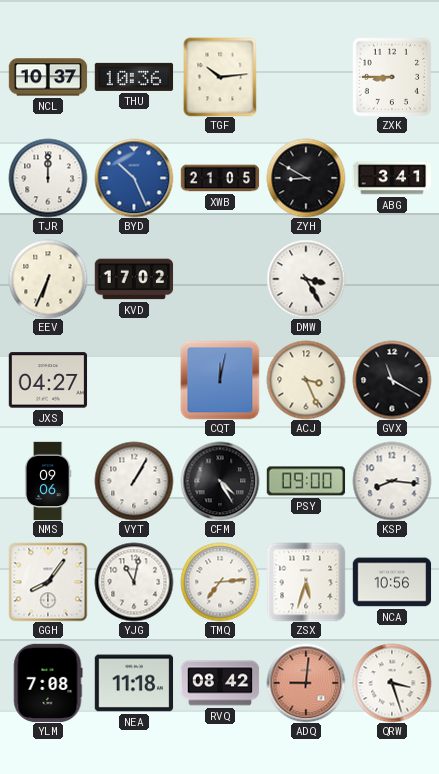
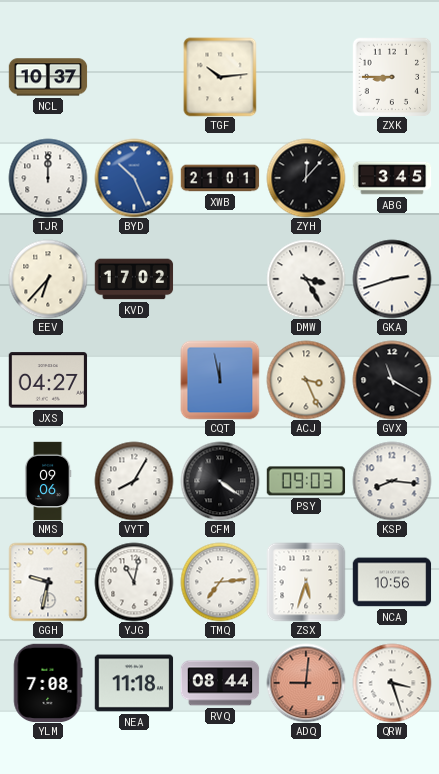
THU: 10:36 -> none
XWB: 21:05 -> 21:01
ZYH: 8:50 -> 12:07
ABG: 3:41 -> 3:45
EEV: 6:34 -> 6:37
GKA: none -> 2:42
CQT: 12:02 -> 11:58
VYT: 1:05 -> 8:05
CFM: 4:25 -> 4:21
PSY: 09:00 -> 09:03
GGH: 8:06 -> 9:32
RVQ: 08:42 -> 08:44
